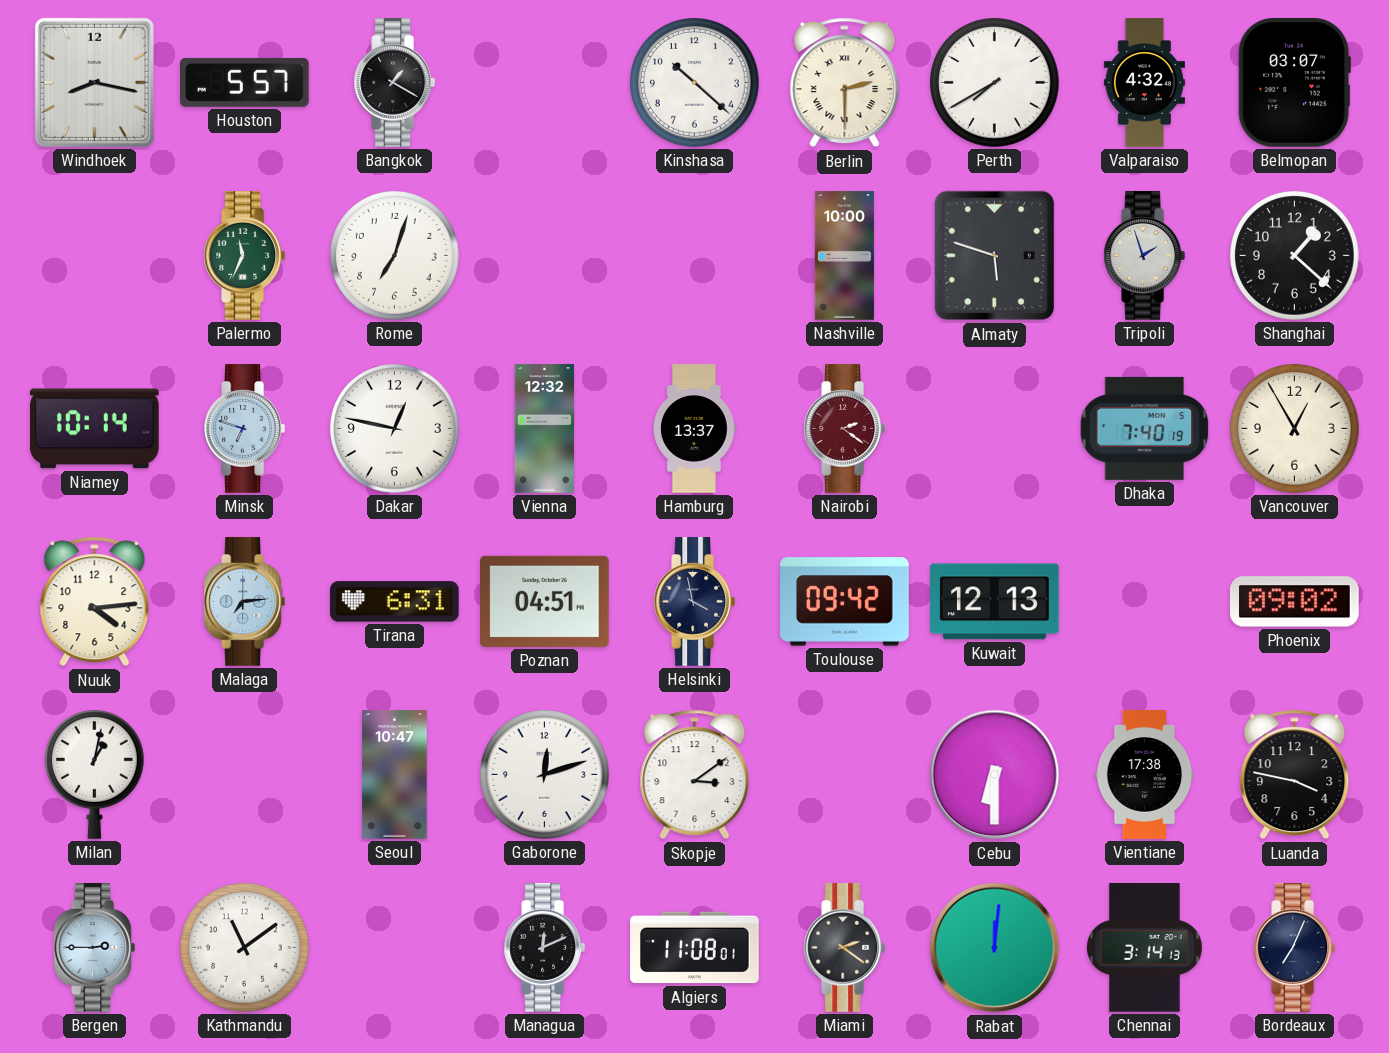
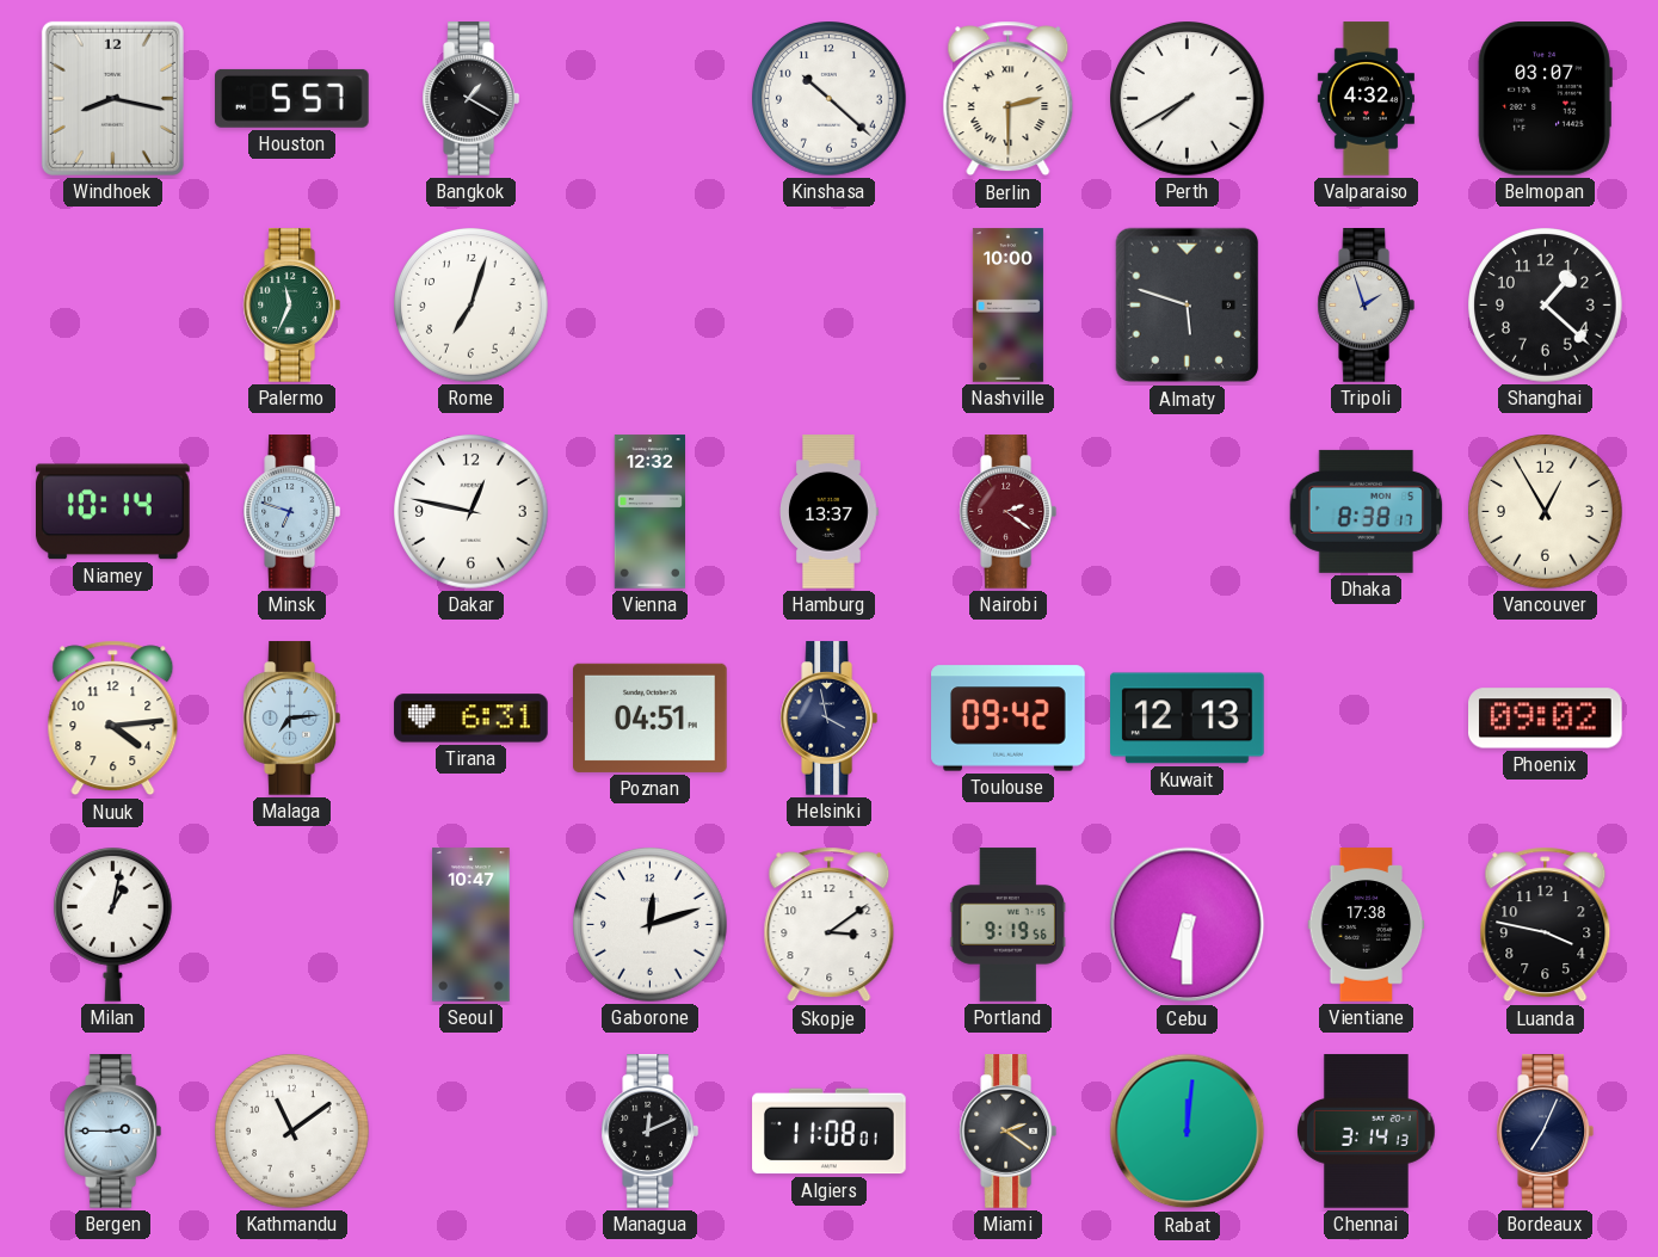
Dhaka: 7:40 -> 8:38
Portland: none -> 9:19
